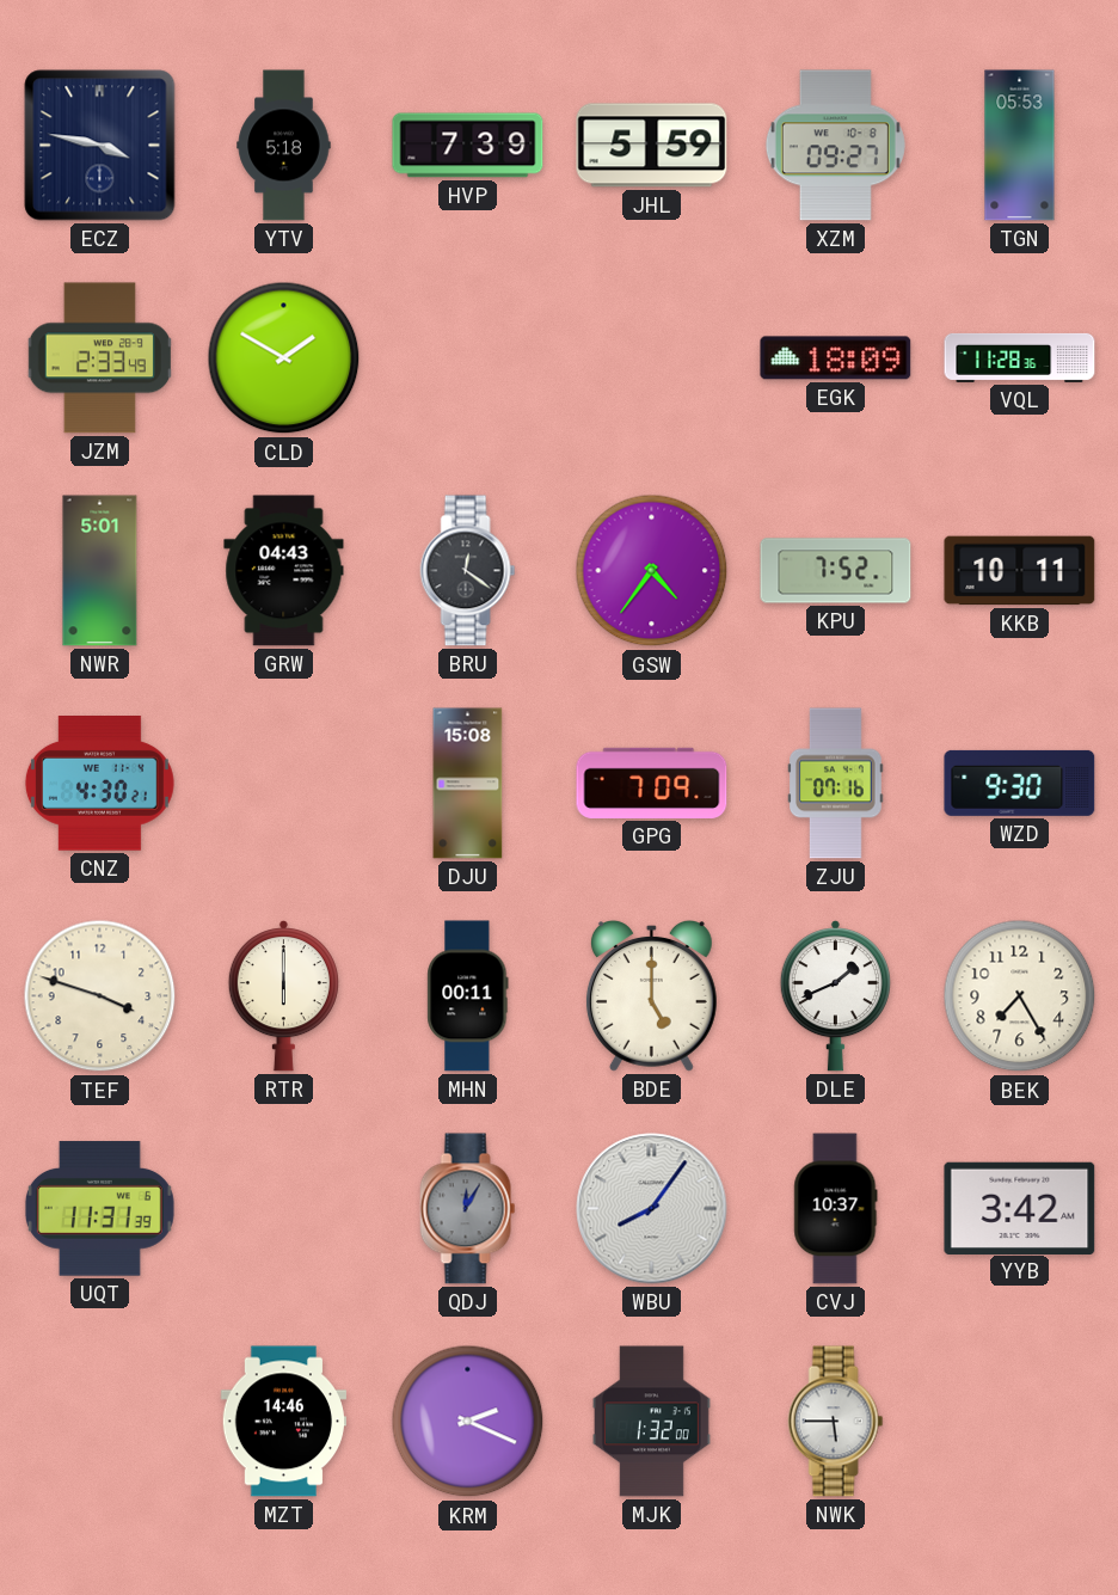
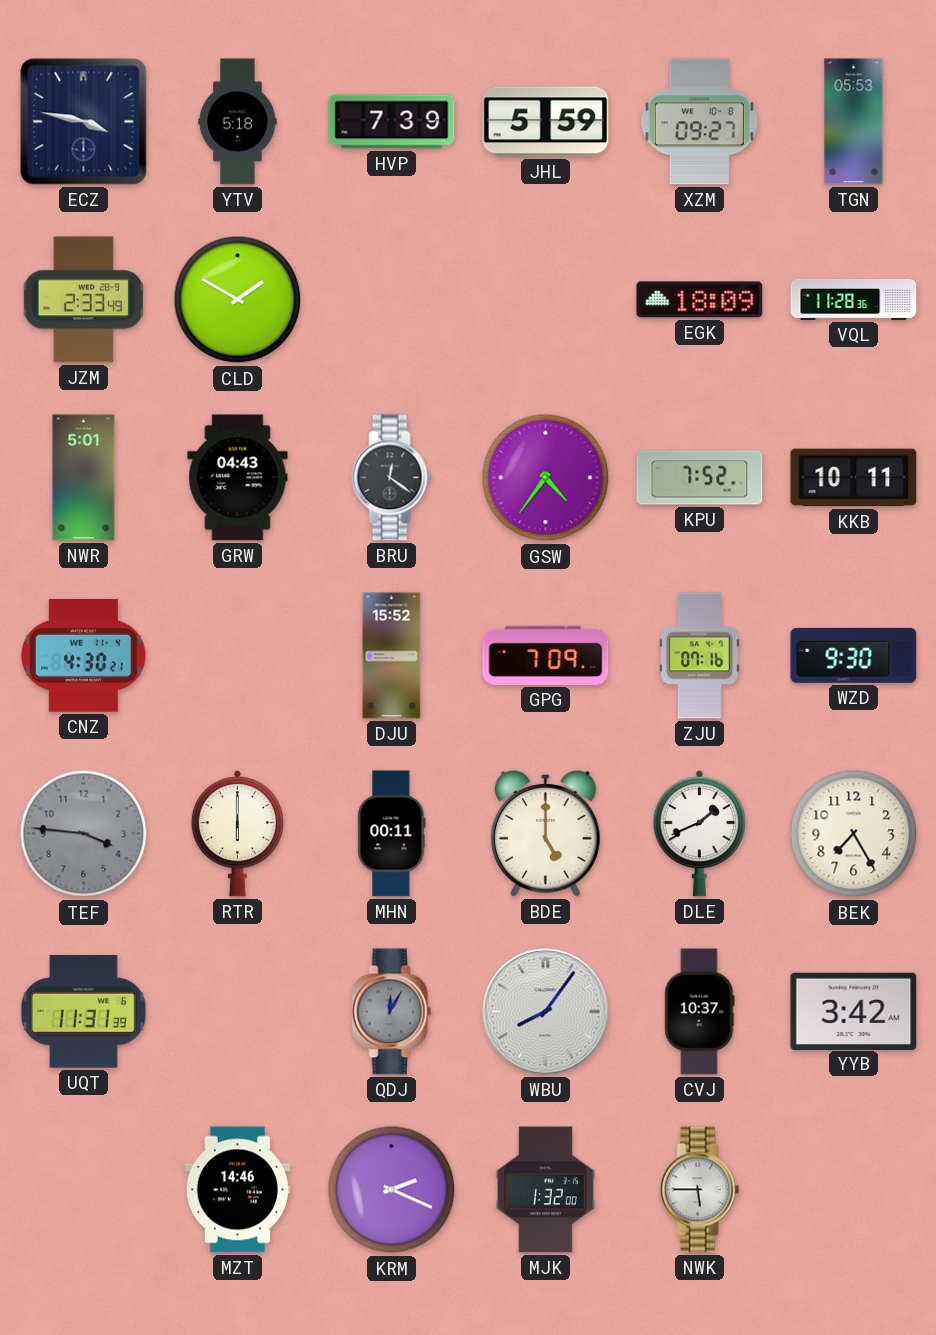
DJU: 15:08 -> 15:52
TEF: 3:48 -> 3:46
TEF dial: cream -> grey
